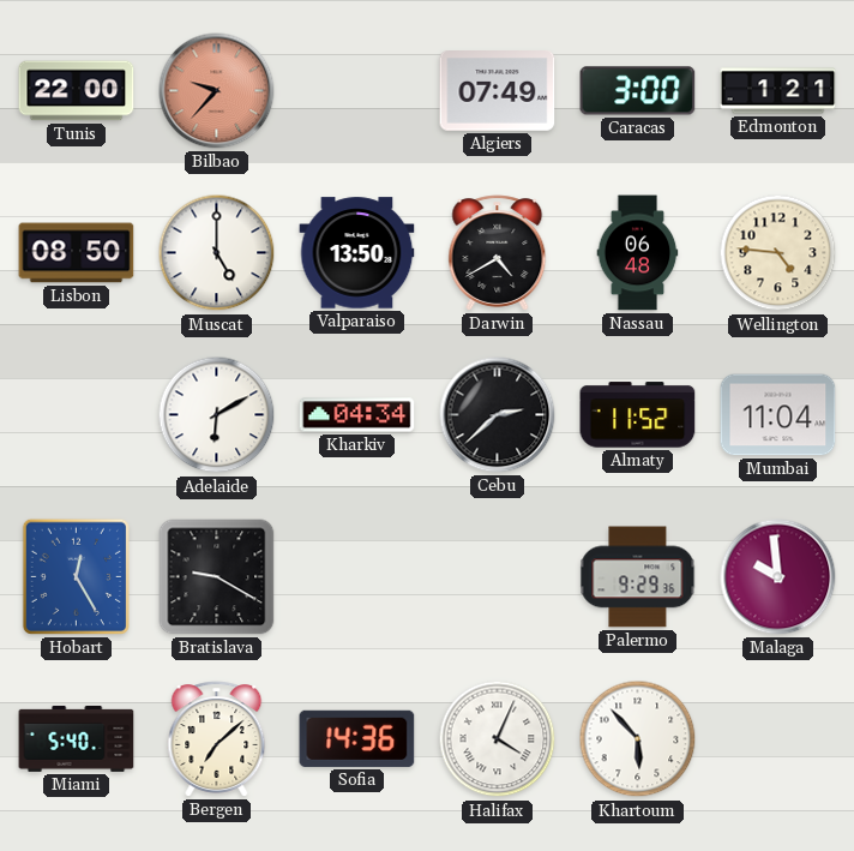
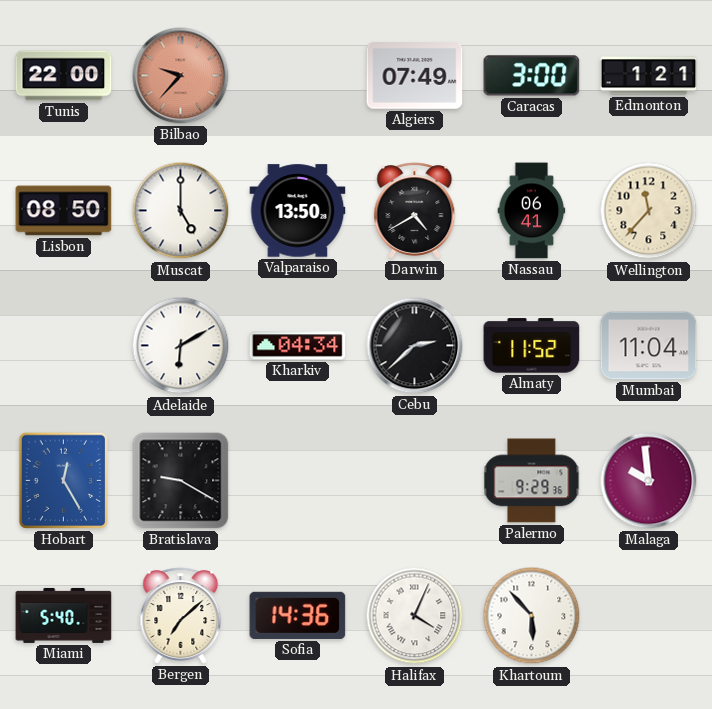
Nassau: 06:48 -> 06:41
Wellington: 4:46 -> 11:37
